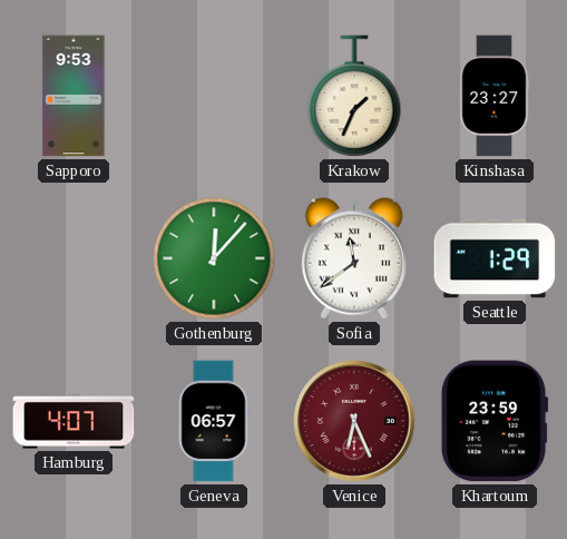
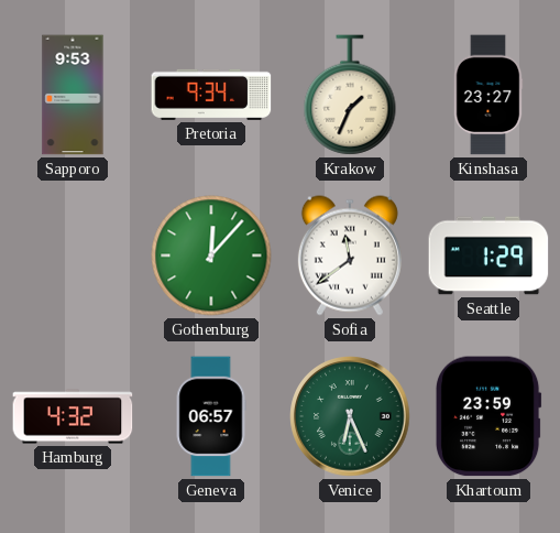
Pretoria: none -> 9:34
Hamburg: 4:07 -> 4:32
Venice dial: burgundy -> green
